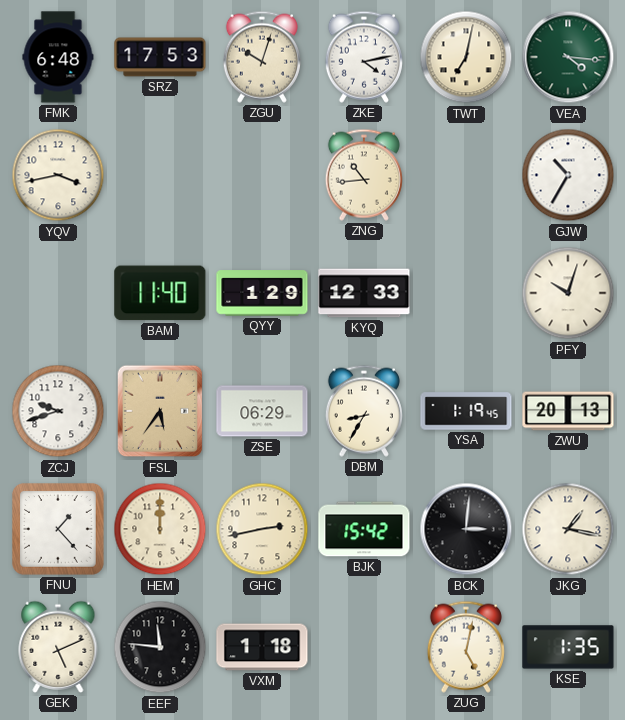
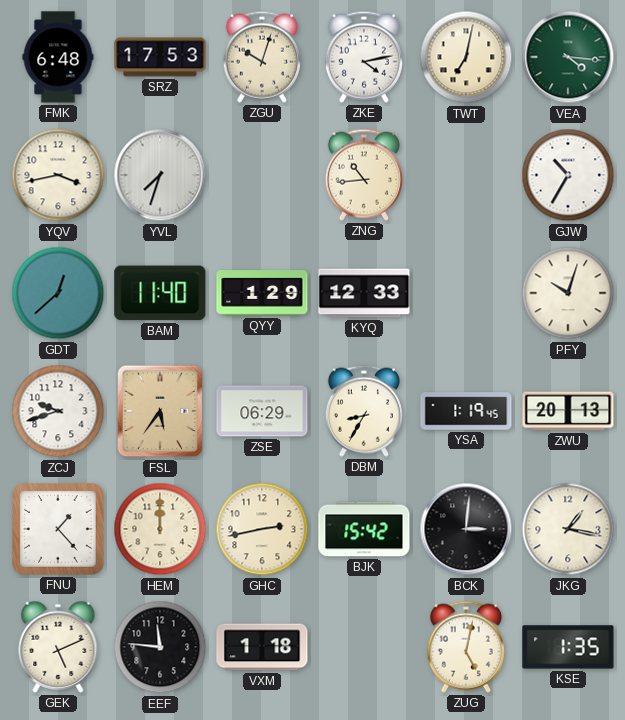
YVL: none -> 7:33
GDT: none -> 12:38
